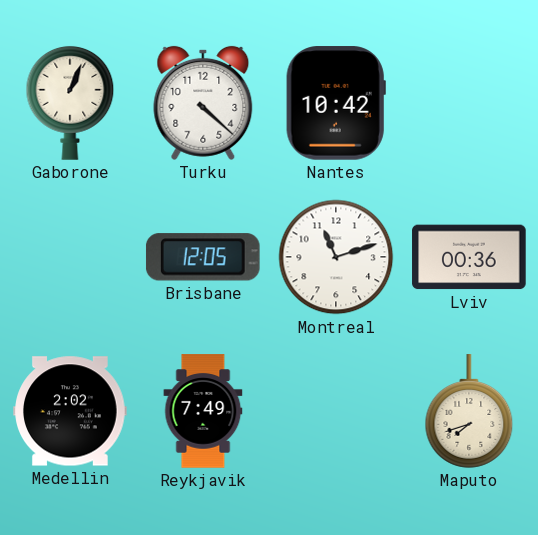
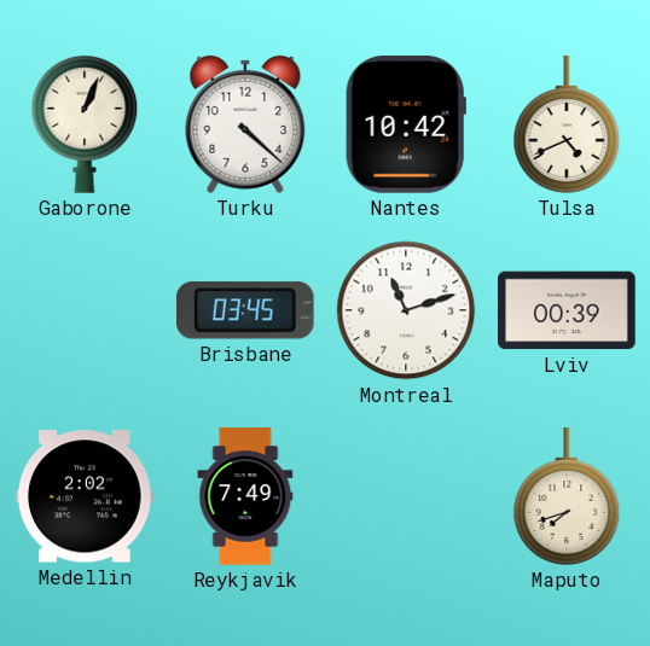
Tulsa: none -> 4:41
Brisbane: 12:05 -> 03:45
Lviv: 00:36 -> 00:39
